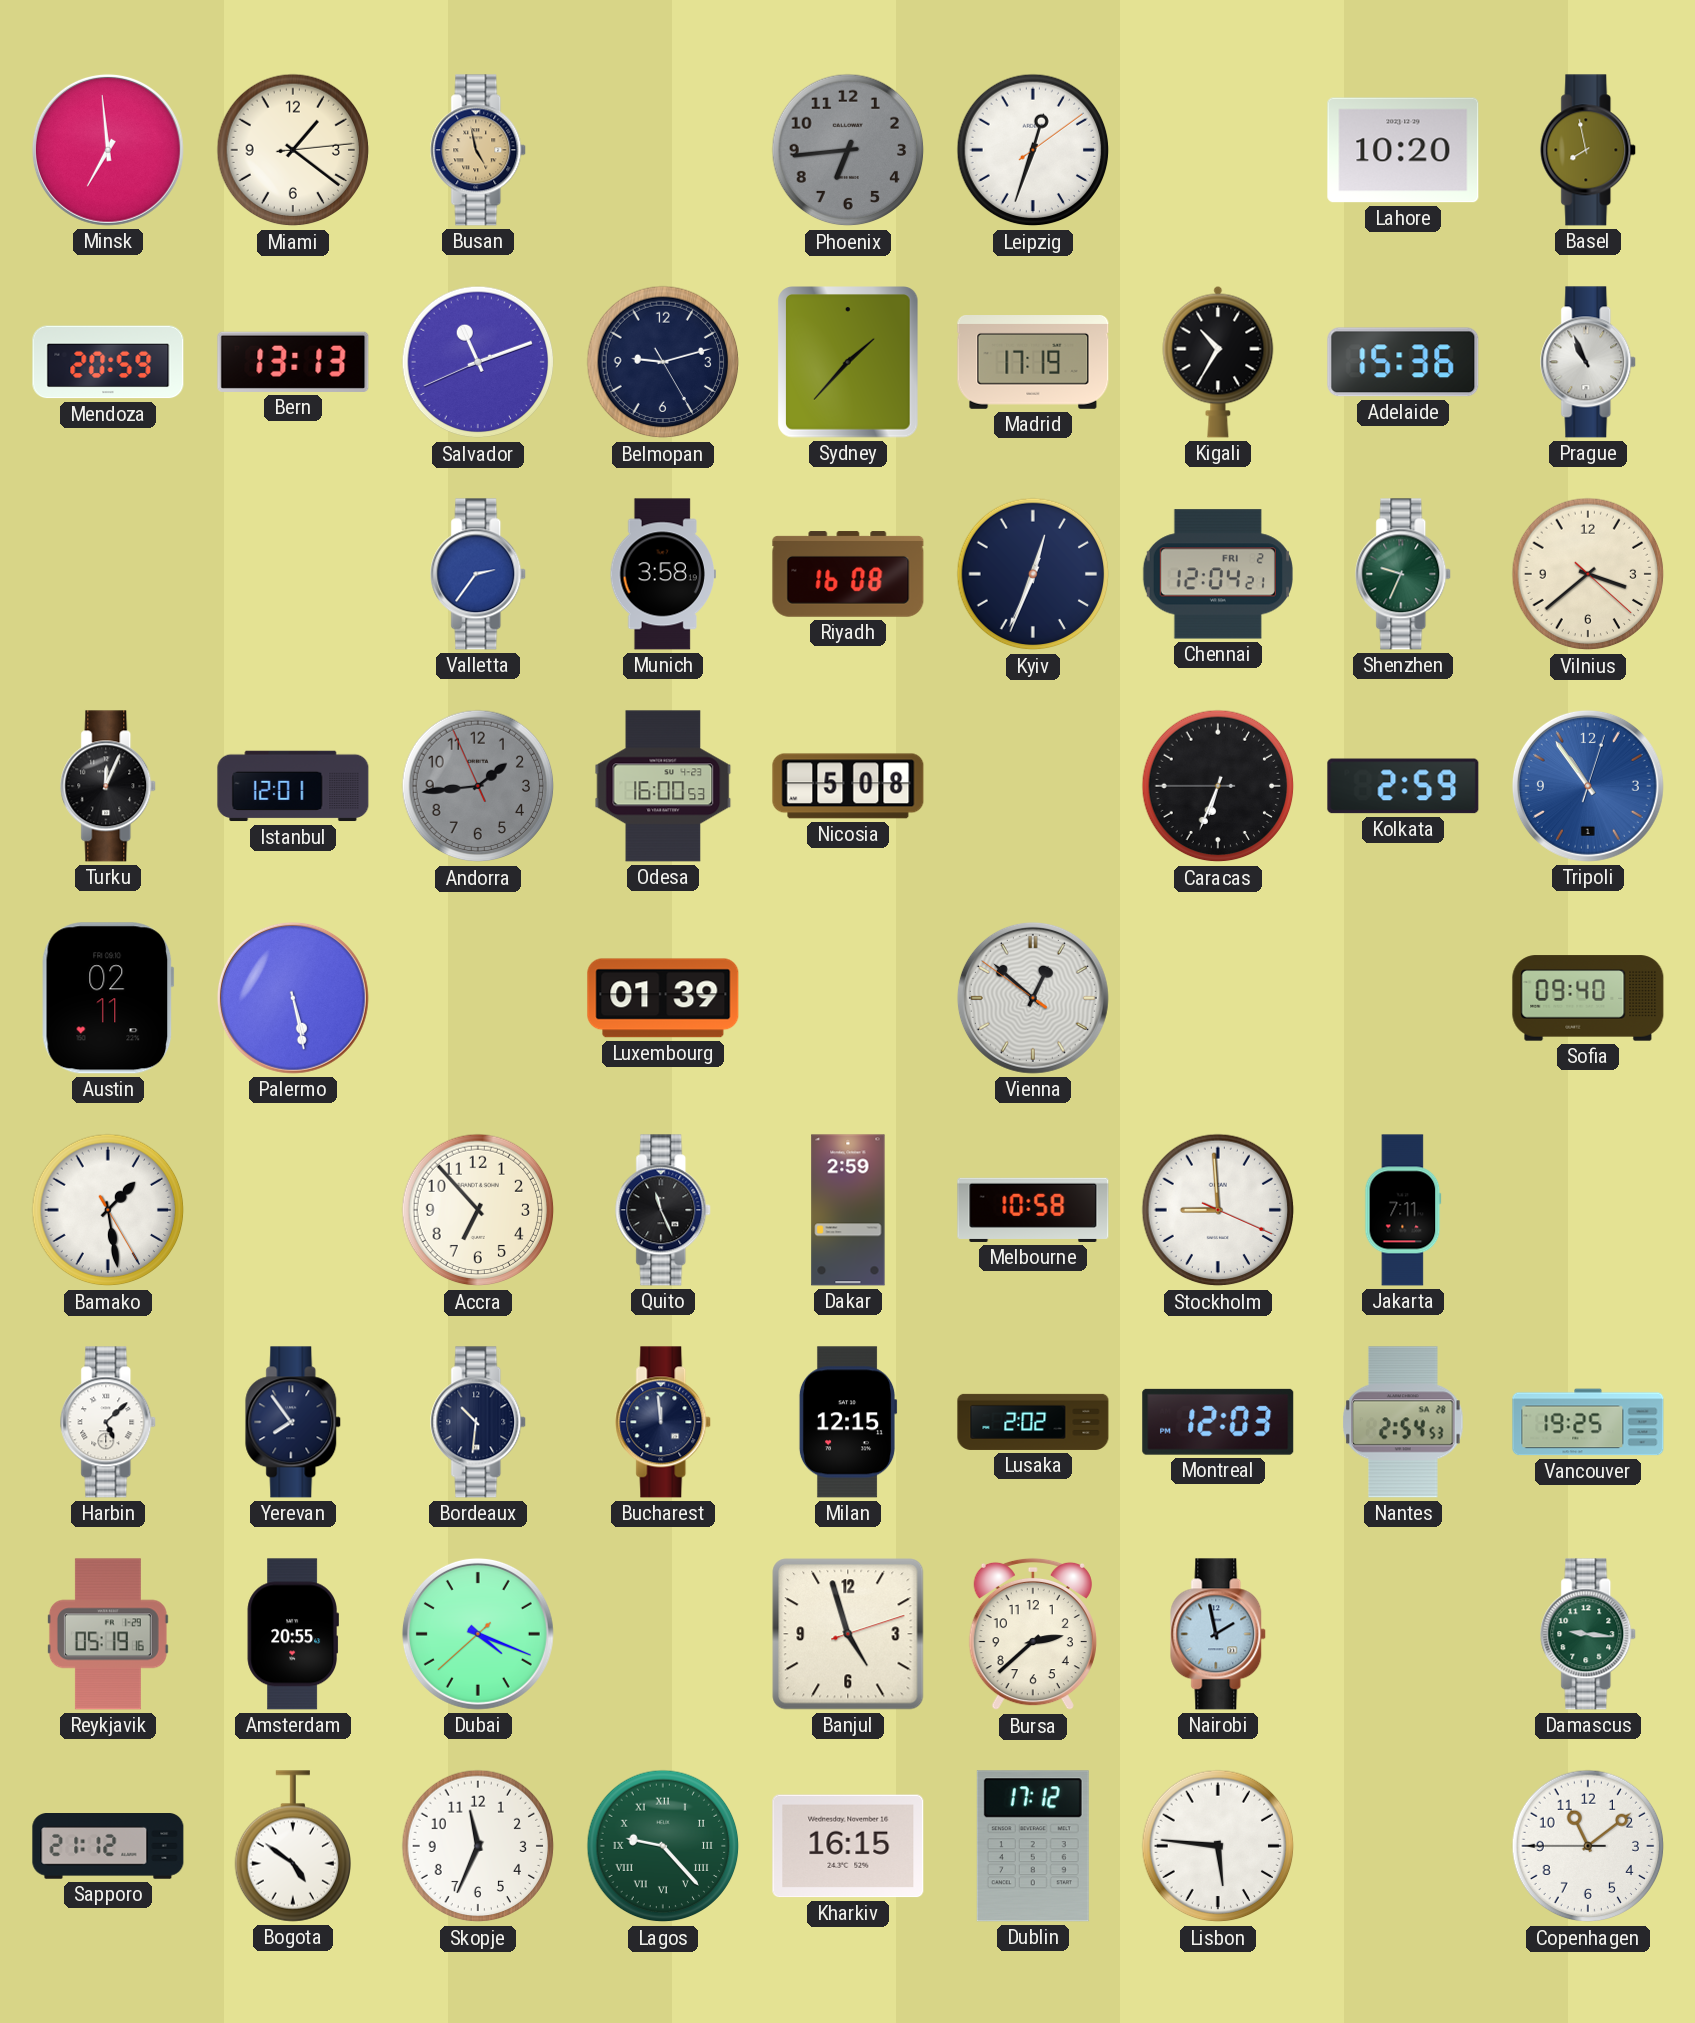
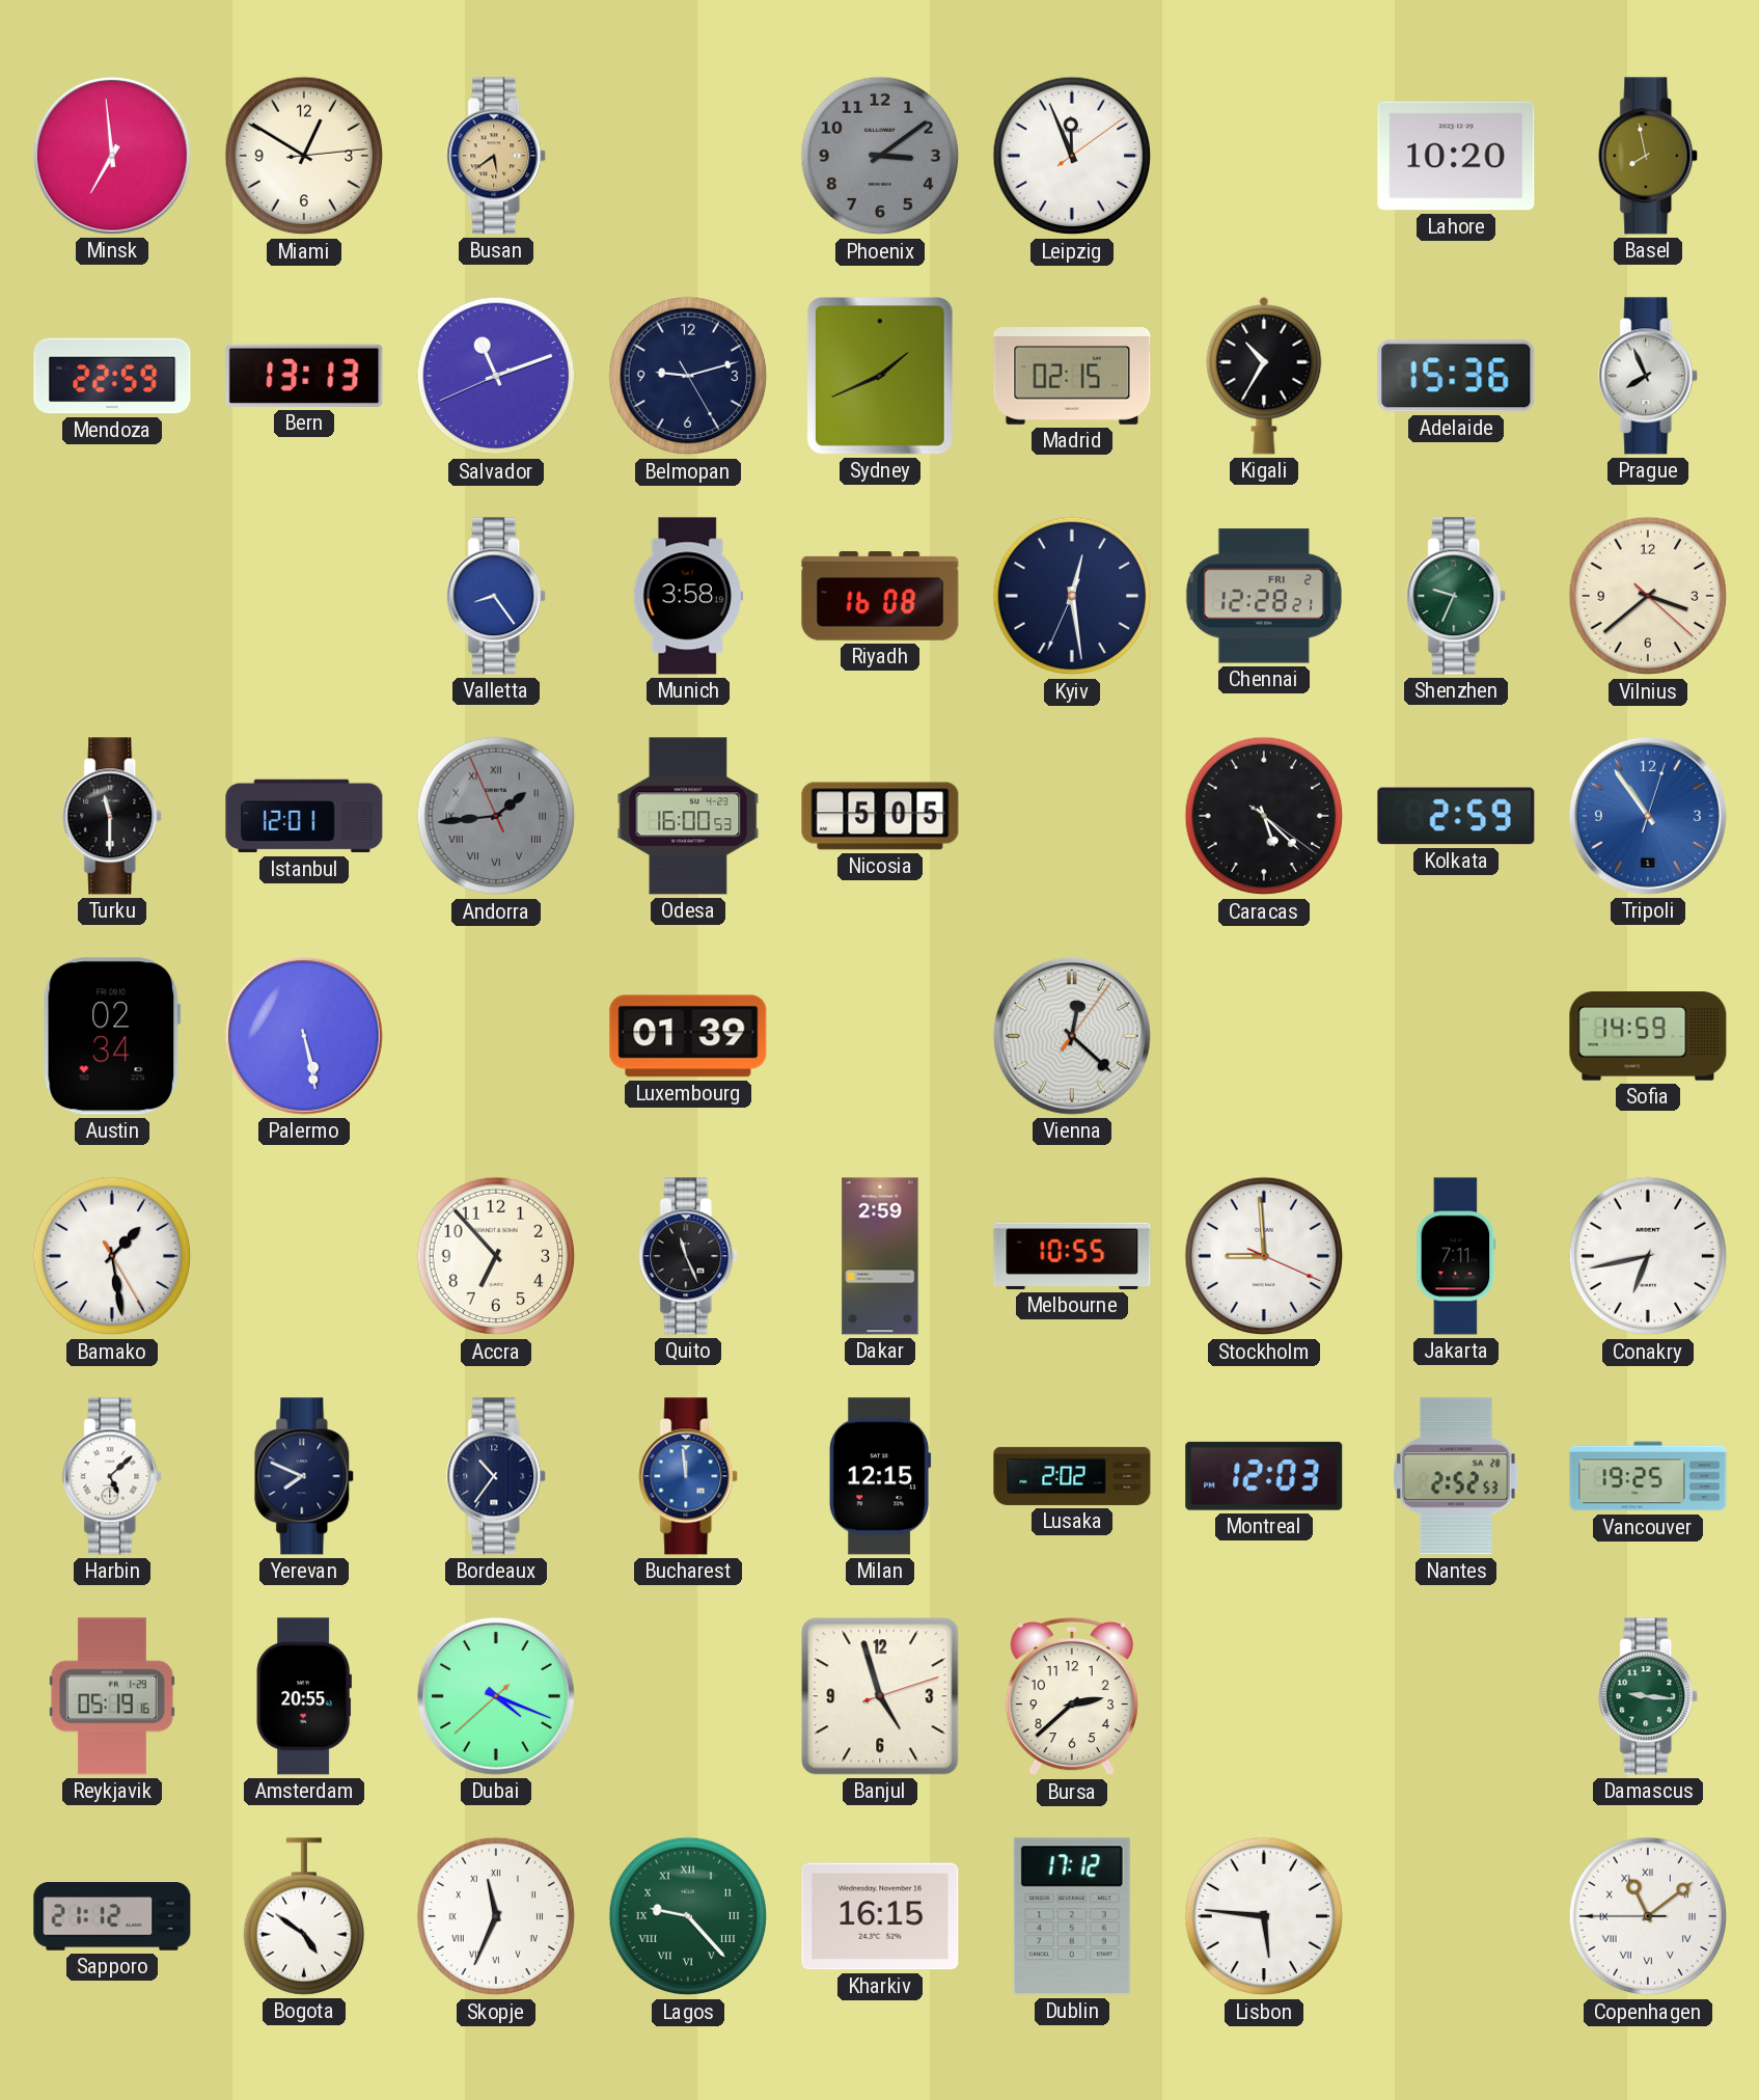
Miami: 1:21 -> 12:50
Busan: 4:58 -> 5:39
Phoenix: 6:44 -> 3:09
Leipzig: 12:33 -> 11:56
Mendoza: 20:59 -> 22:59
Sydney: 1:37 -> 1:41
Madrid: 17:19 -> 02:15
Prague: 10:56 -> 7:56
Valletta: 2:36 -> 8:24
Kyiv: 12:33 -> 12:28
Chennai: 12:04 -> 12:28
Turku: 12:04 -> 11:30
Andorra numerals: Arabic -> Roman
Nicosia: 5:08 -> 5:05
Caracas: 6:33 -> 5:22
Austin: 02:11 -> 02:34
Vienna: 12:51 -> 12:22
Sofia: 09:40 -> 14:59
Melbourne: 10:58 -> 10:55
Conakry: none -> 6:43
Yerevan: 7:54 -> 7:49
Bordeaux: 10:31 -> 10:36
Bucharest dial: navy -> blue
Nantes: 2:54 -> 2:52
Nairobi: 1:58 -> none
Skopje numerals: Arabic -> Roman
Copenhagen numerals: Arabic -> Roman
